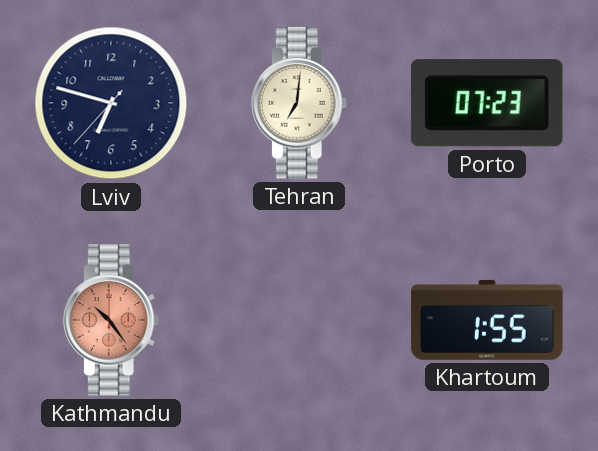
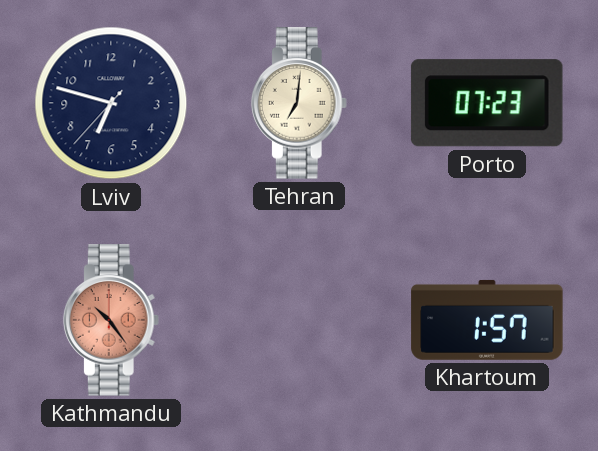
Khartoum: 1:55 -> 1:57
